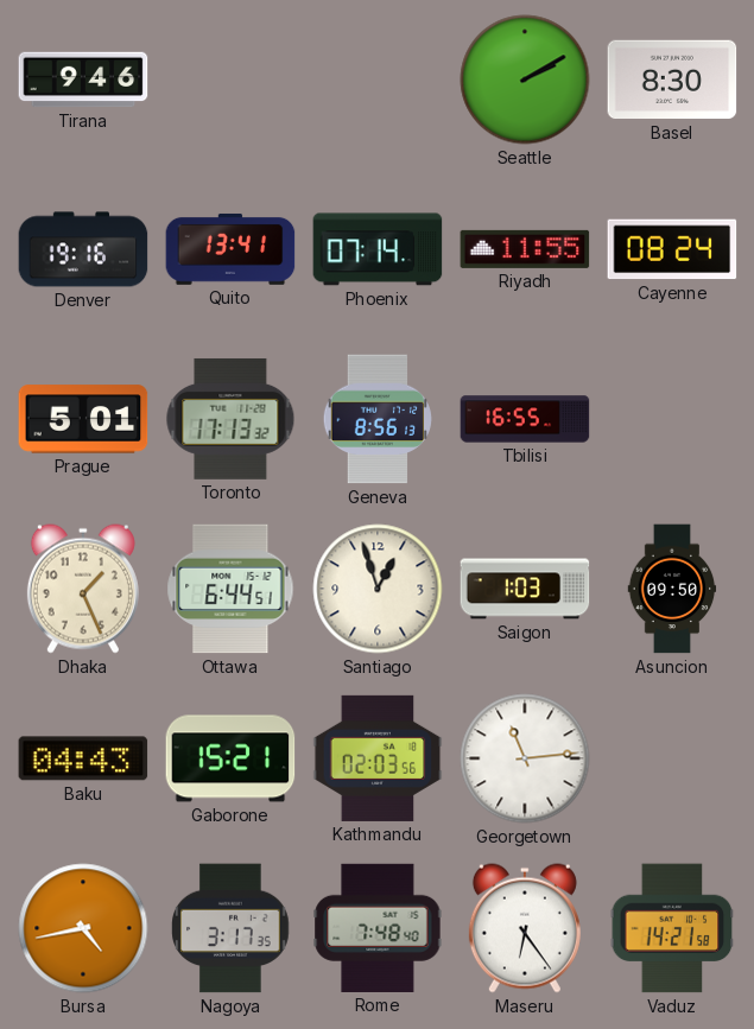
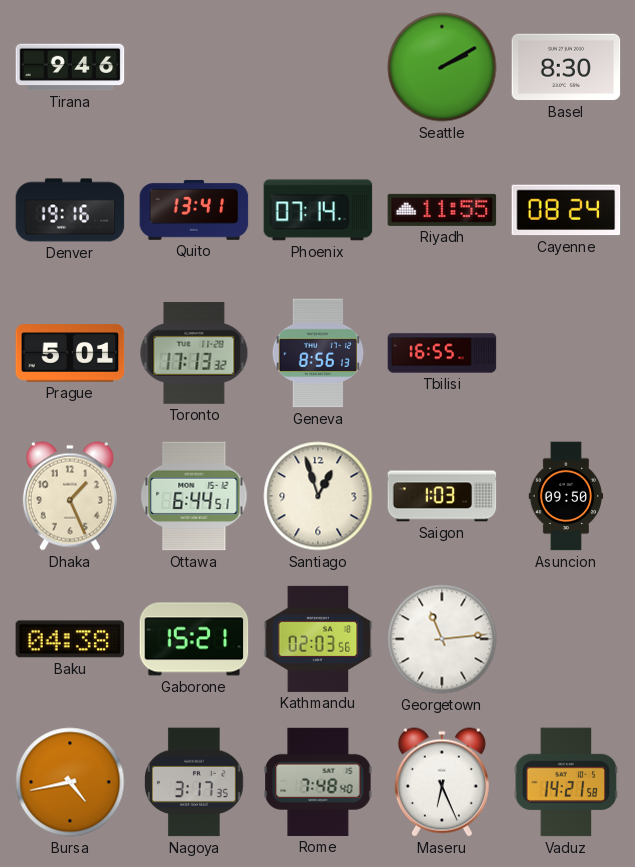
Baku: 04:43 -> 04:38
Maseru: 6:24 -> 6:26
